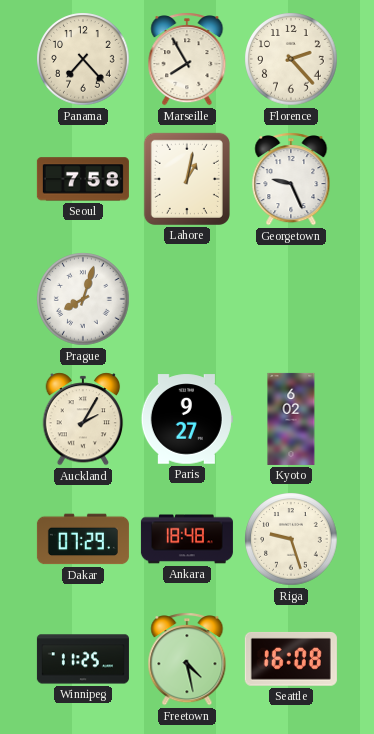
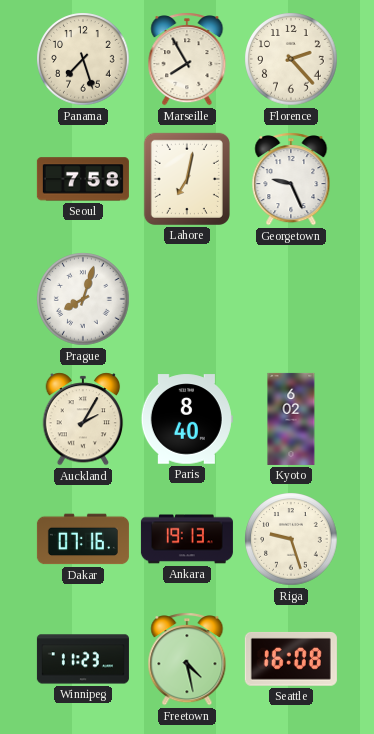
Panama: 7:23 -> 7:27
Lahore: 1:02 -> 7:02
Paris: 9:27 -> 8:40
Dakar: 07:29 -> 07:16
Ankara: 18:48 -> 19:13
Winnipeg: 11:25 -> 11:23
